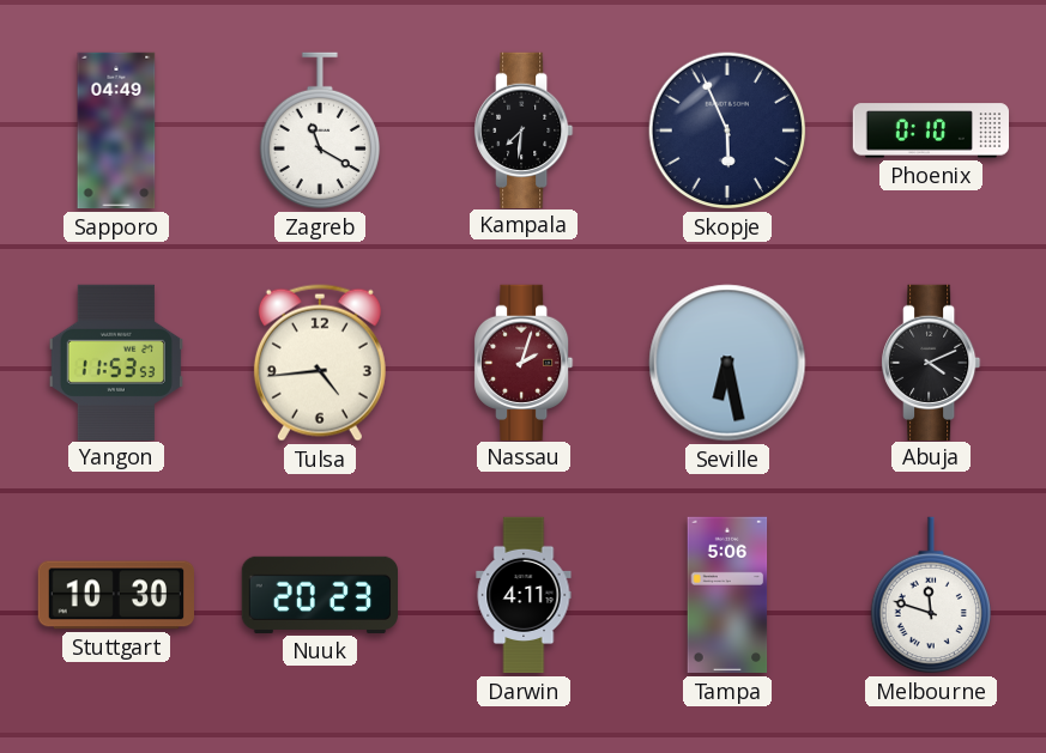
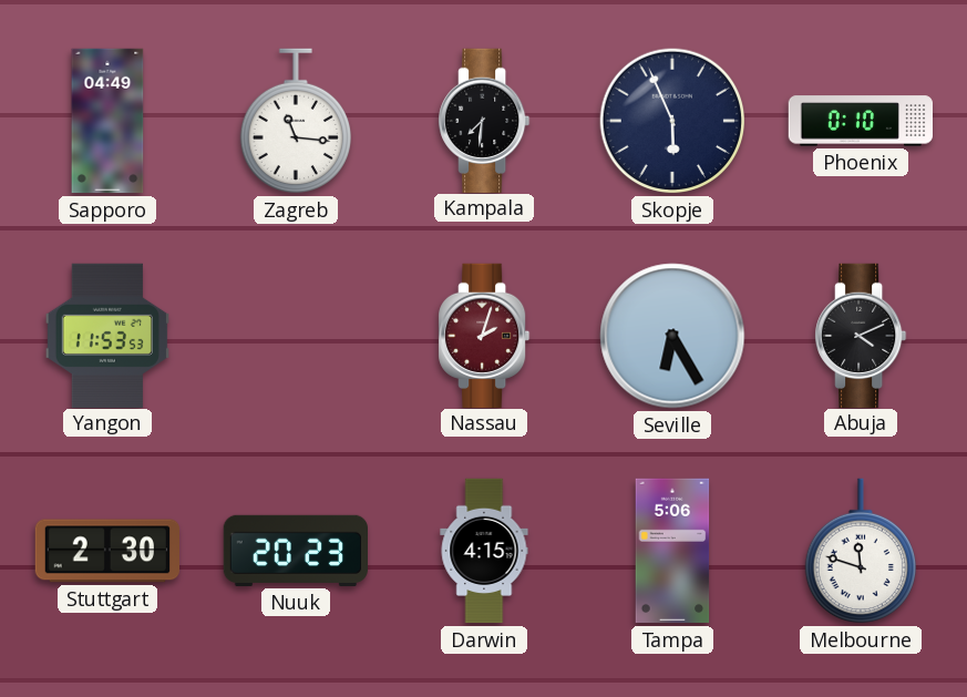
Zagreb: 11:20 -> 11:16
Tulsa: 4:44 -> none
Seville: 6:28 -> 6:25
Stuttgart: 10:30 -> 2:30
Darwin: 4:11 -> 4:15
